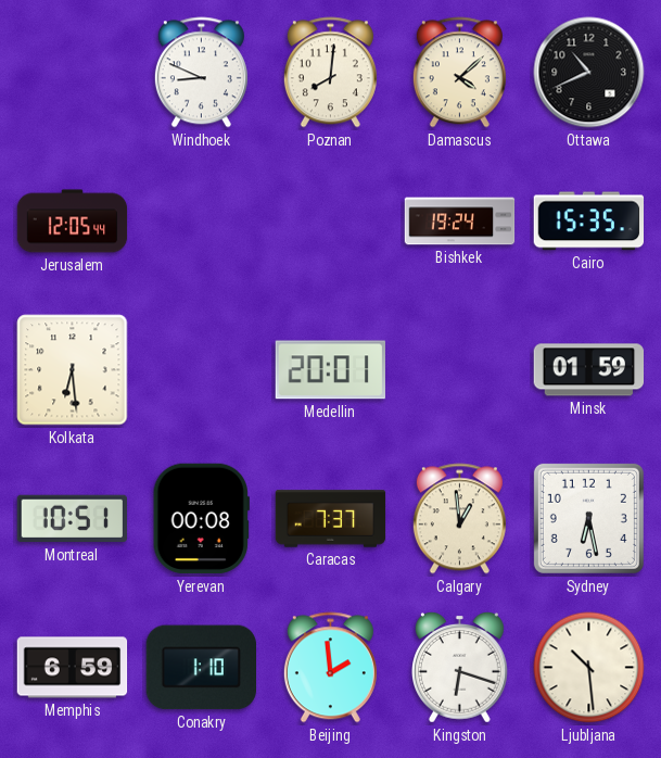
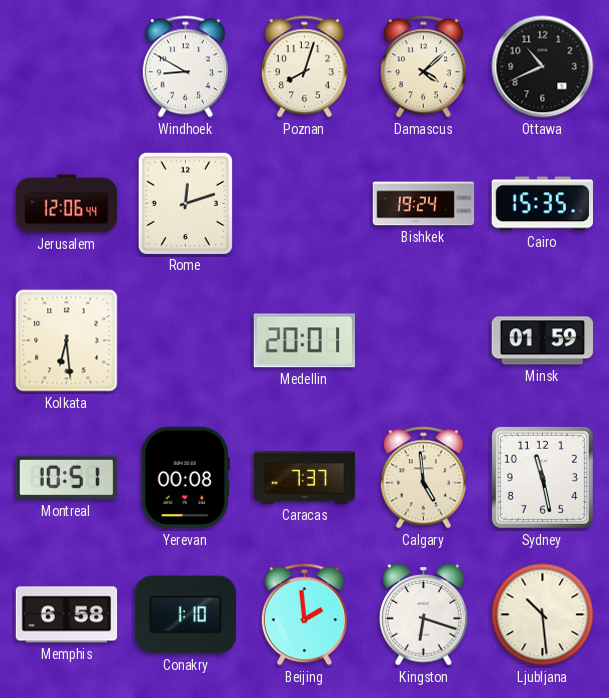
Windhoek: 8:49 -> 8:50
Poznan: 8:01 -> 8:03
Jerusalem: 12:05 -> 12:06
Rome: none -> 12:12
Calgary: 12:59 -> 4:59
Sydney: 6:28 -> 11:28
Memphis: 6:59 -> 6:58
